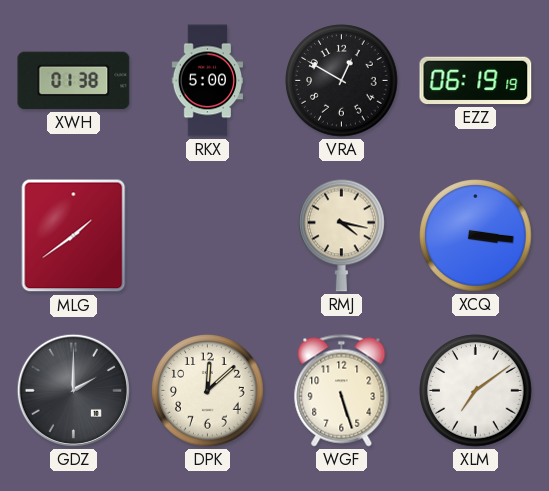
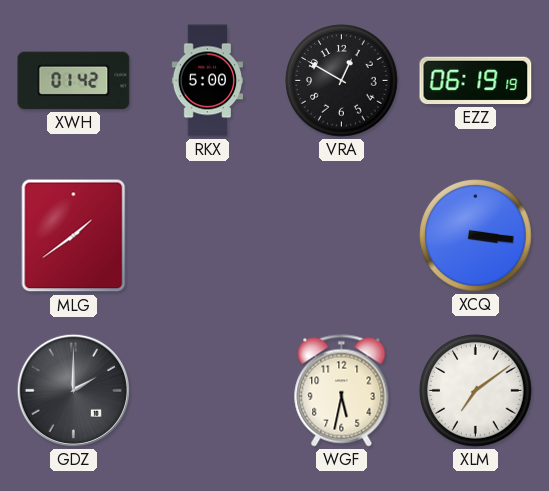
XWH: 01:38 -> 01:42
RMJ: 4:17 -> none
DPK: 12:08 -> none
WGF: 5:27 -> 5:32
